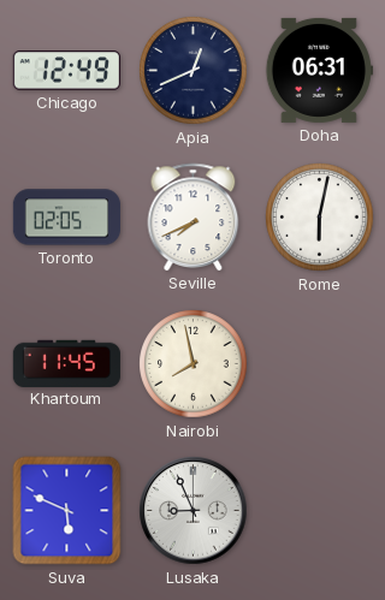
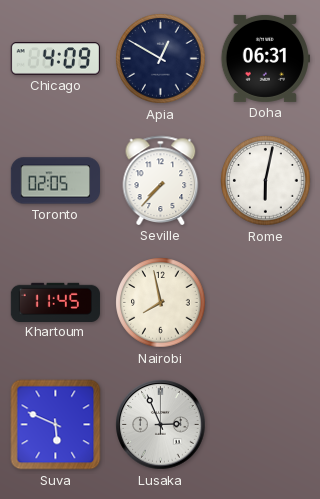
Chicago: 12:49 -> 4:09
Apia: 12:41 -> 12:50
Seville: 7:41 -> 7:37
Lusaka: 8:56 -> 2:56
